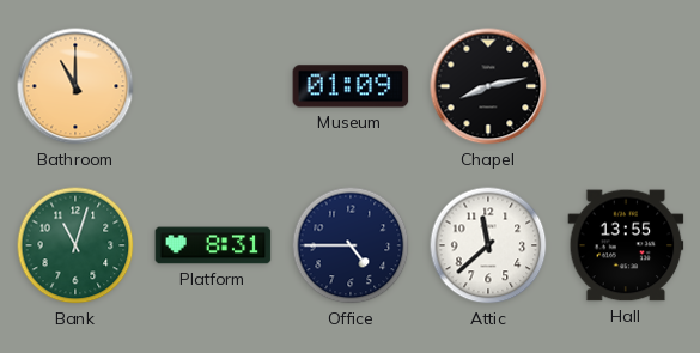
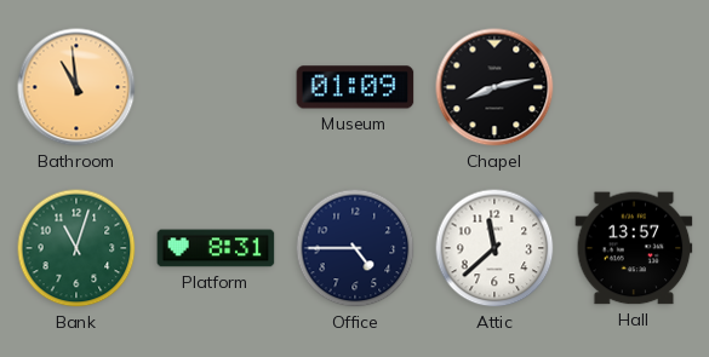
Bathroom: 11:00 -> 10:59
Hall: 13:55 -> 13:57
